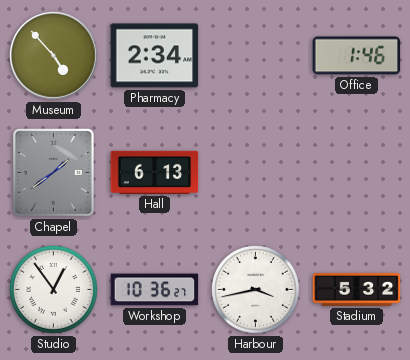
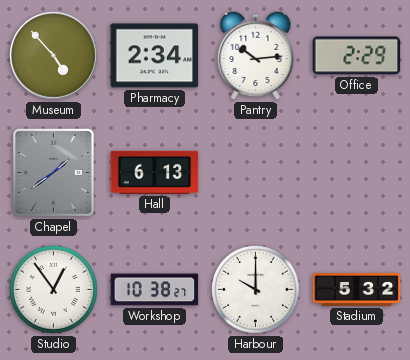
Pantry: none -> 10:14
Office: 1:46 -> 2:29
Workshop: 10:36 -> 10:38
Harbour: 3:43 -> 10:00
